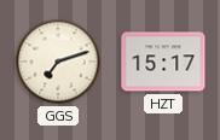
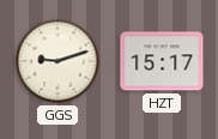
GGS: 7:12 -> 9:12
